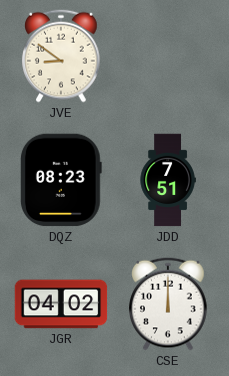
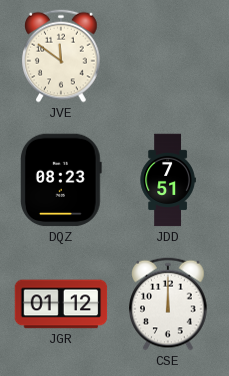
JVE: 8:51 -> 11:51
JGR: 04:02 -> 01:12
